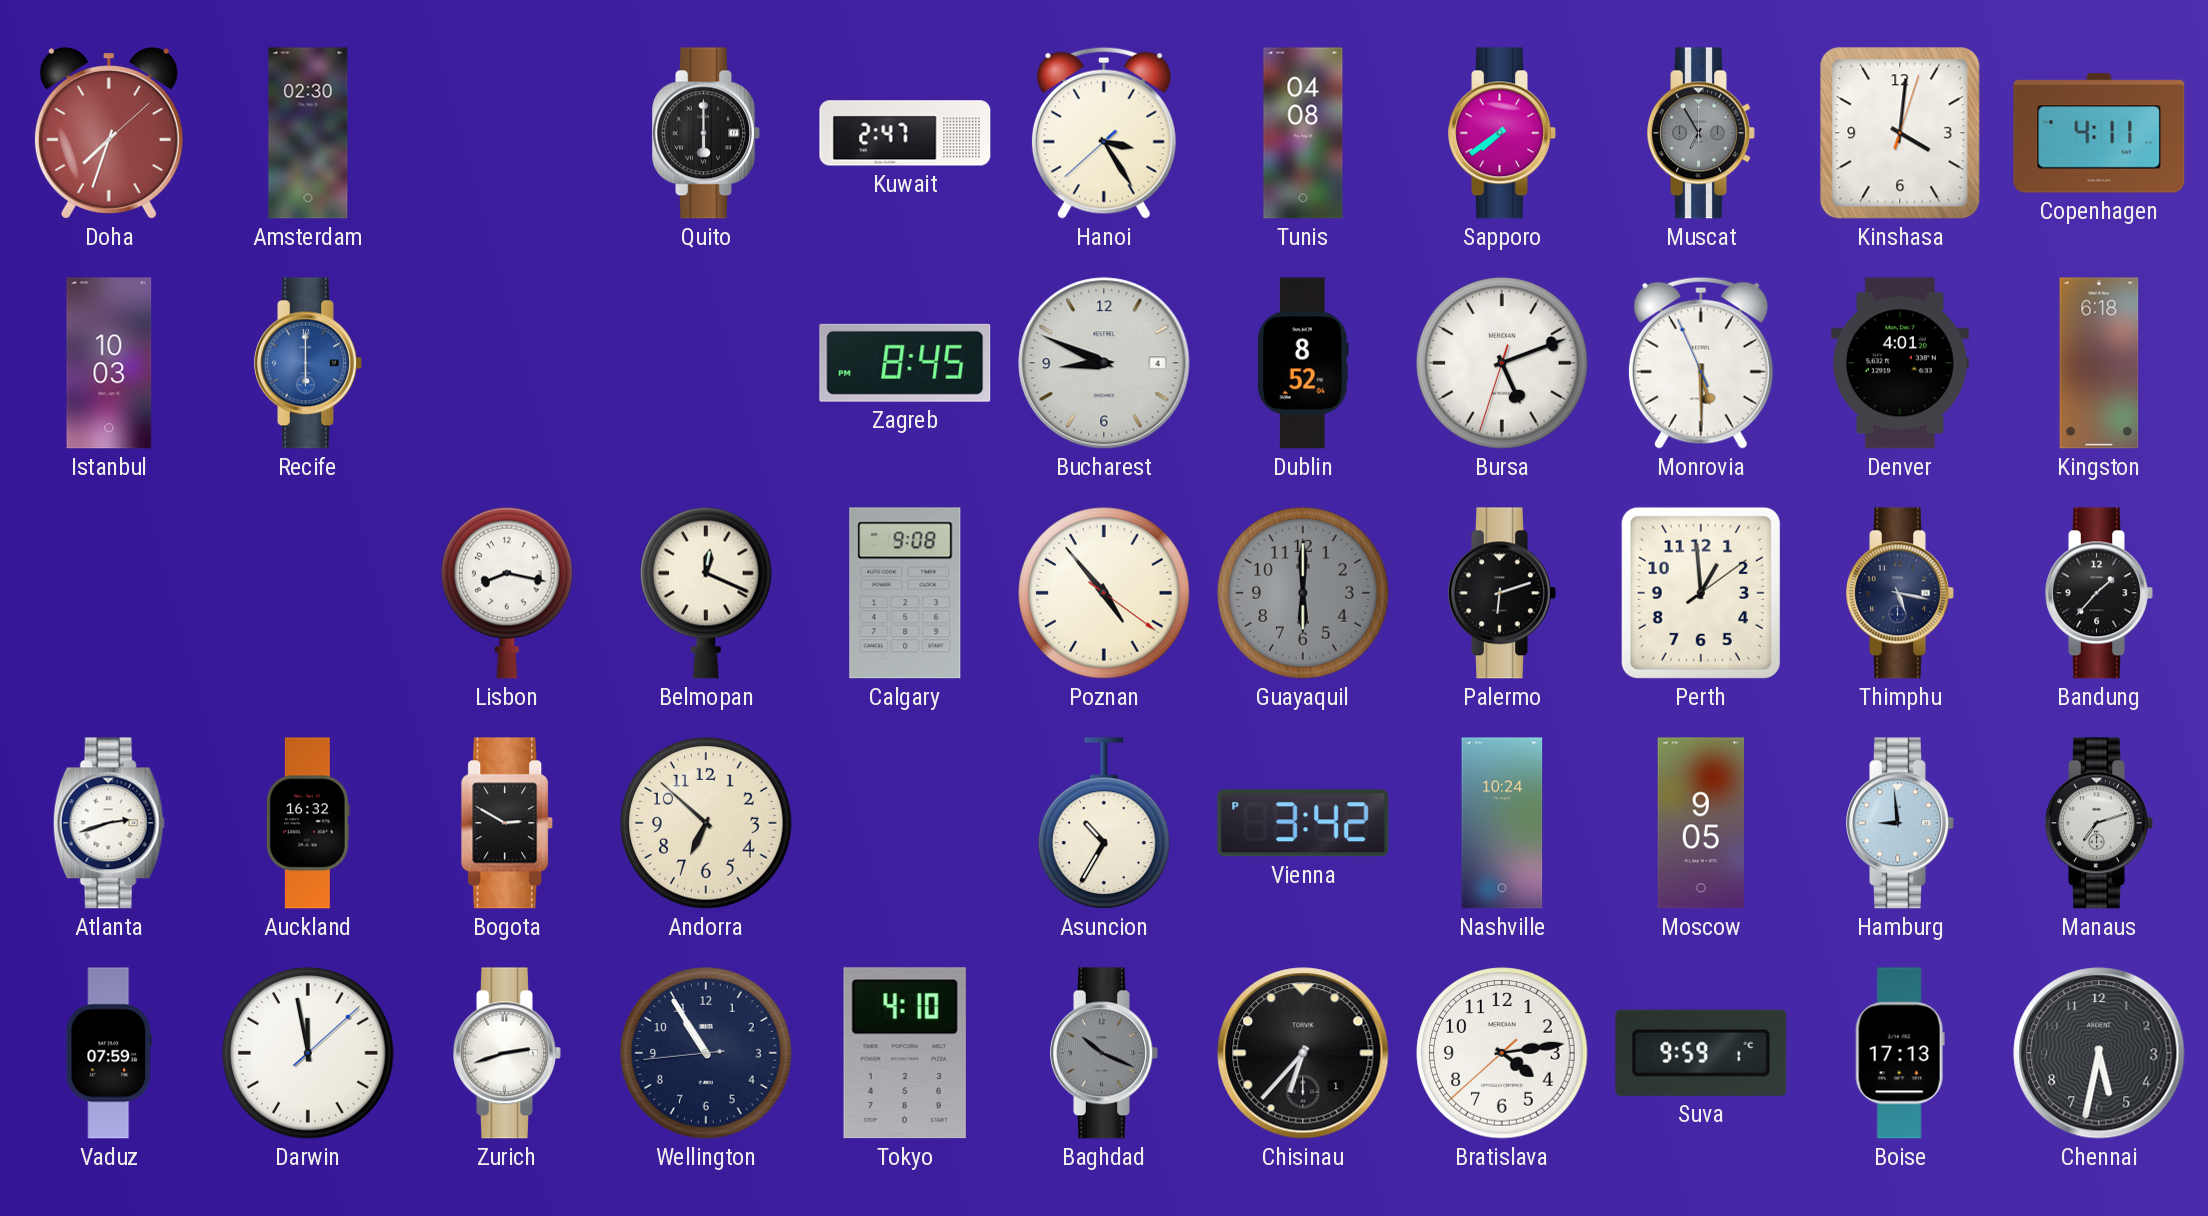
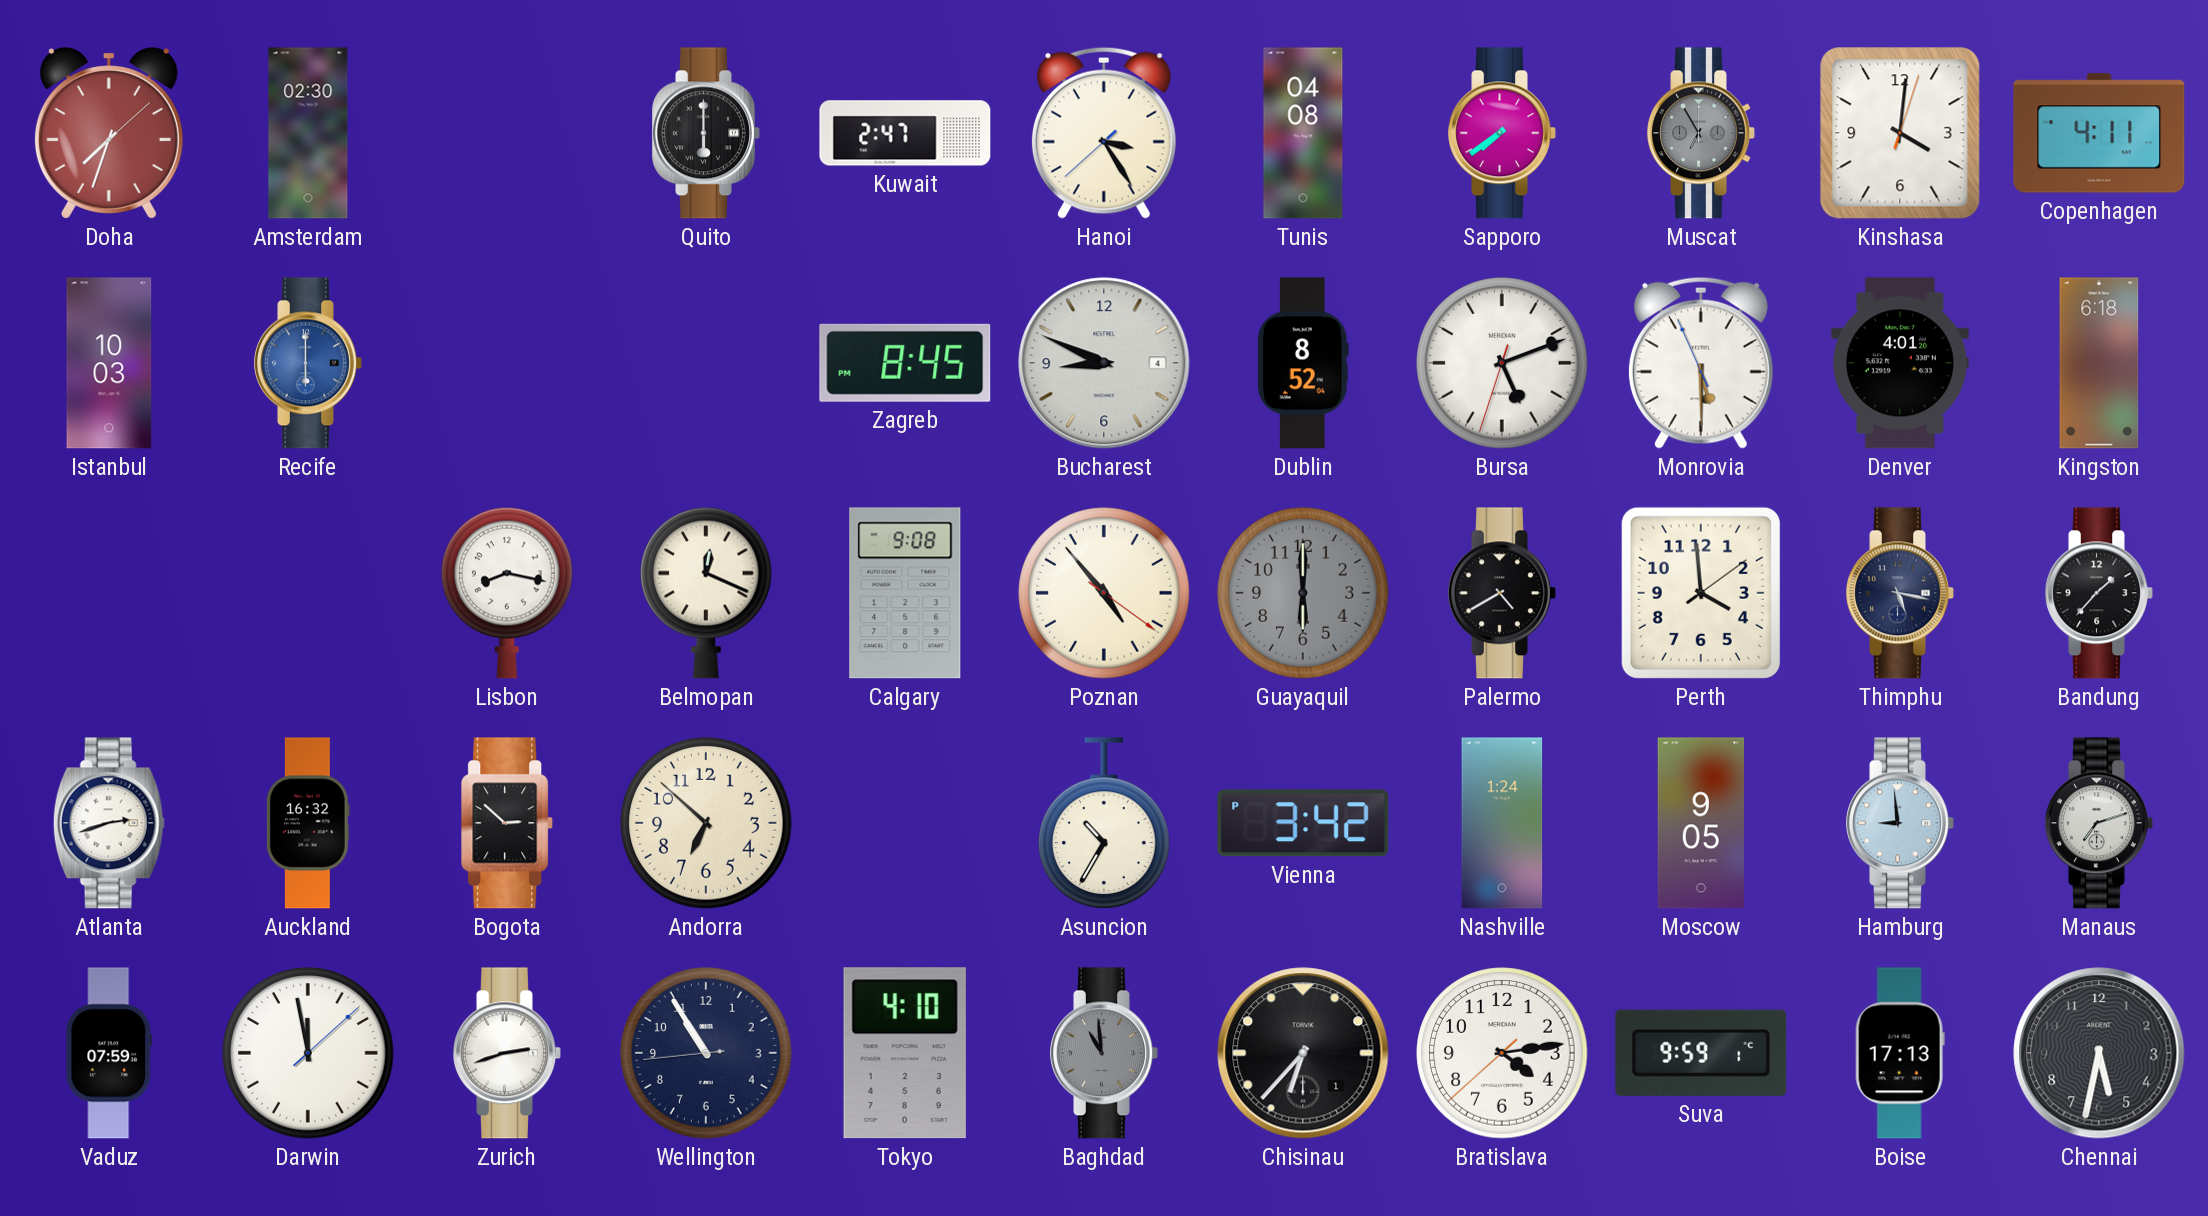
Palermo: 6:12 -> 4:40
Perth: 12:59 -> 3:59
Bogota: 2:50 -> 2:52
Nashville: 10:24 -> 1:24
Baghdad: 10:19 -> 10:59
